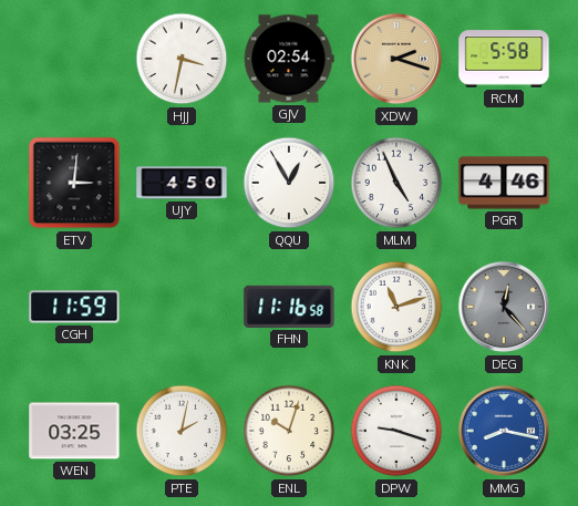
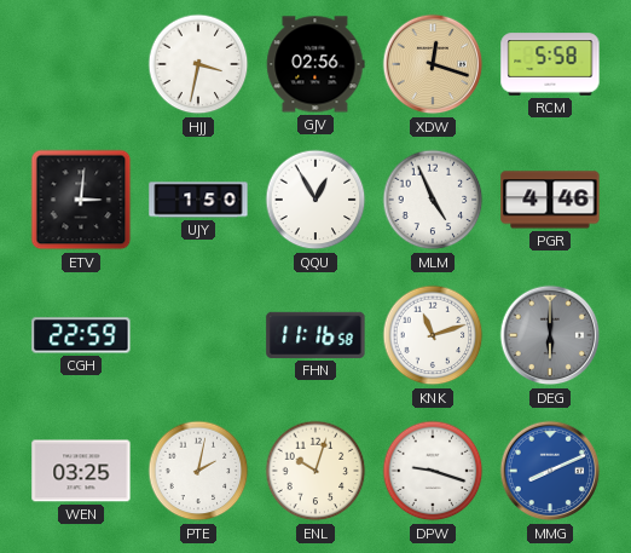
GJV: 02:54 -> 02:56
XDW: 2:18 -> 12:18
UJY: 4:50 -> 1:50
CGH: 11:59 -> 22:59
DEG: 12:23 -> 6:00
MMG: 8:17 -> 8:11
